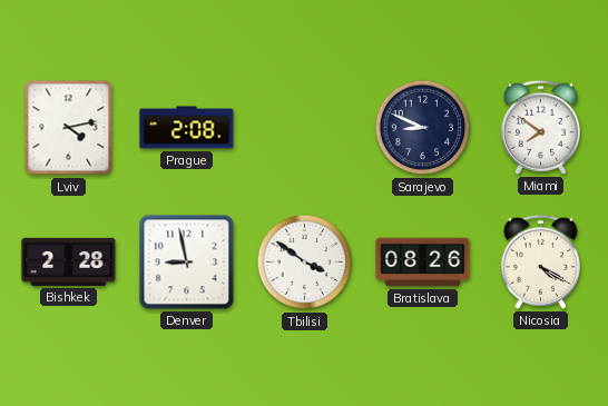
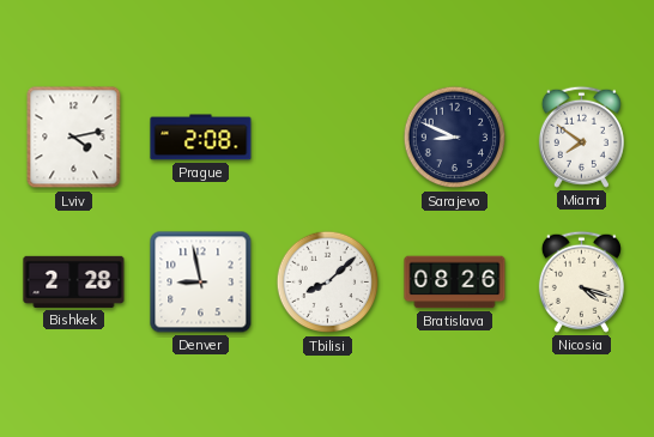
Tbilisi: 3:51 -> 8:08
Nicosia: 4:20 -> 4:18
